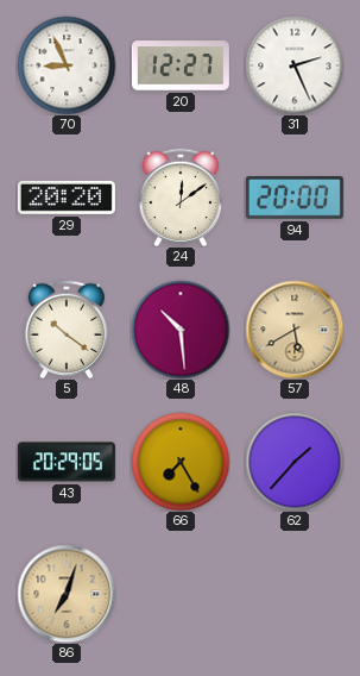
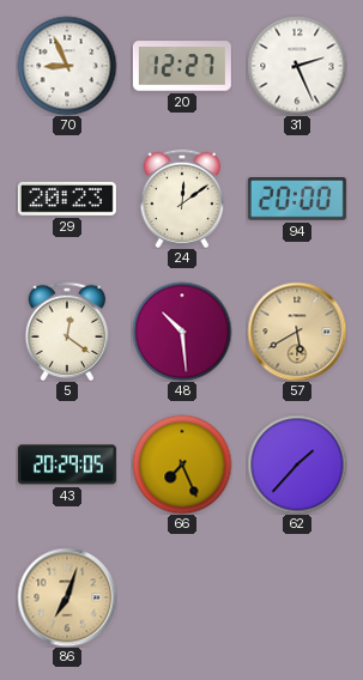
29: 20:20 -> 20:23
5: 10:21 -> 12:21
66: 7:25 -> 7:26
